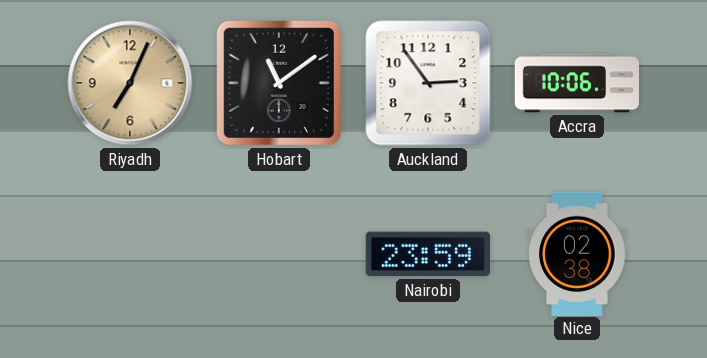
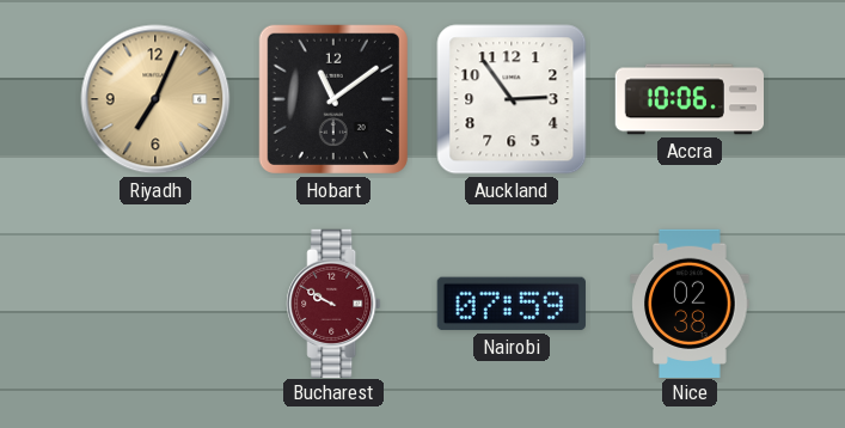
Bucharest: none -> 9:50
Nairobi: 23:59 -> 07:59
